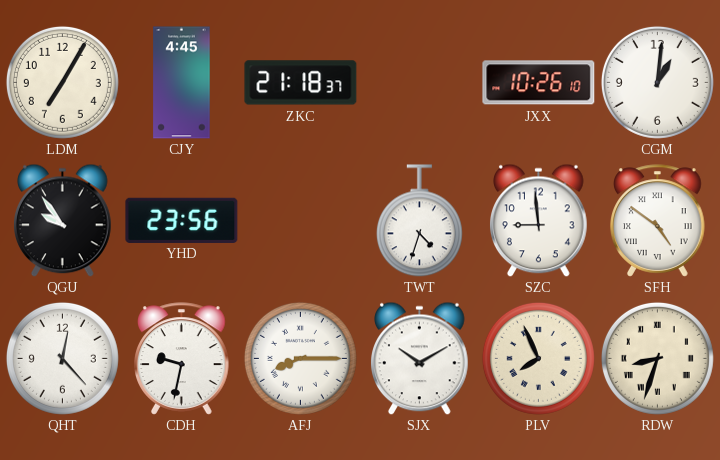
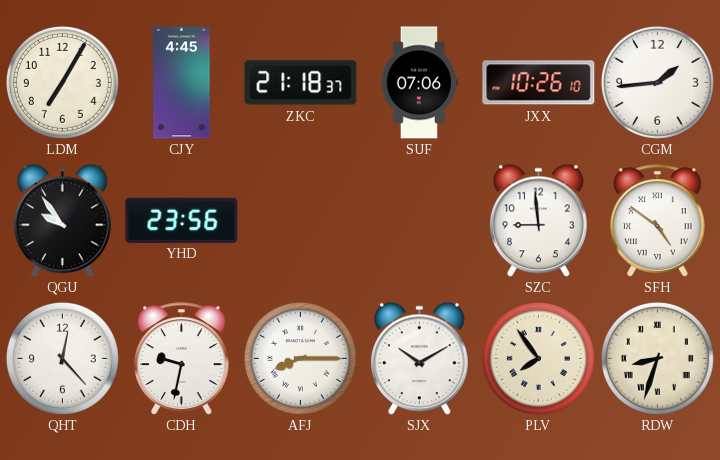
SUF: none -> 07:06
CGM: 1:01 -> 1:44
TWT: 4:33 -> none
PLV: 7:56 -> 7:54
